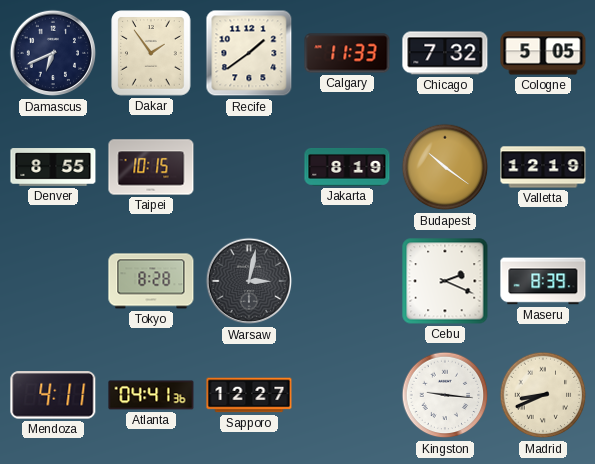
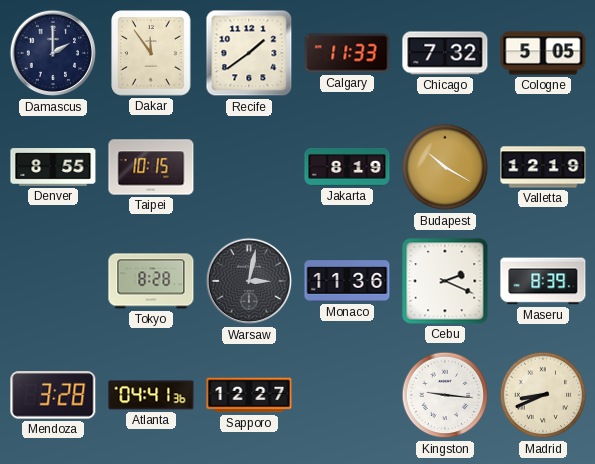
Damascus: 6:41 -> 2:00
Dakar: 1:54 -> 11:54
Budapest: 10:21 -> 10:20
Monaco: none -> 11:36
Mendoza: 4:11 -> 3:28
